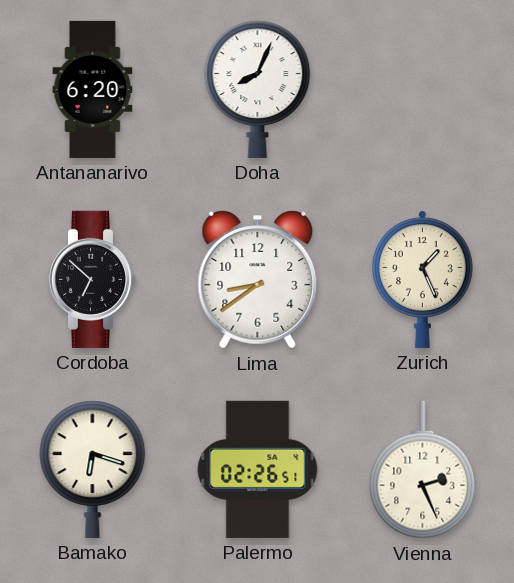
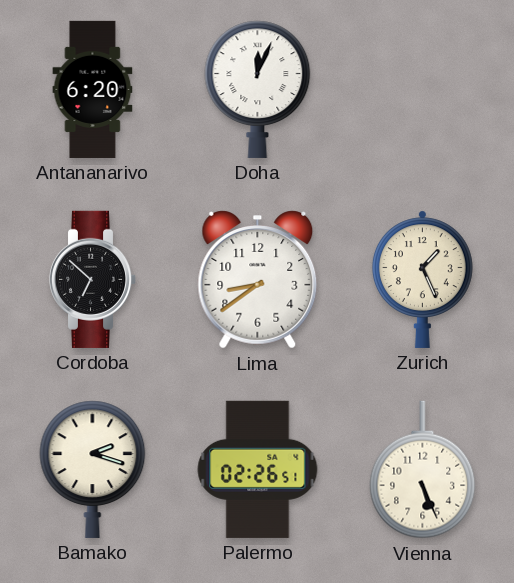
Doha: 8:04 -> 12:04
Bamako: 6:18 -> 2:18
Vienna: 2:26 -> 5:26
